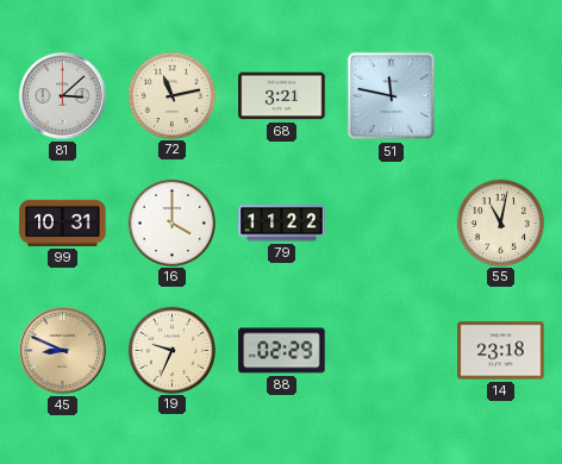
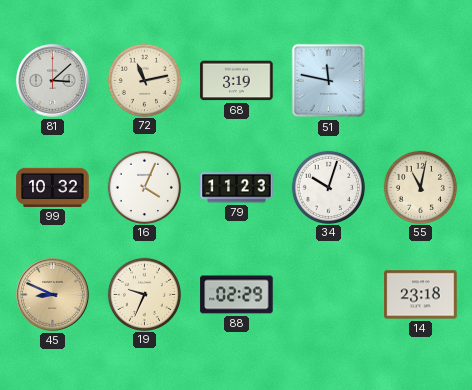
68: 3:21 -> 3:19
99: 10:31 -> 10:32
16: 4:00 -> 4:04
79: 11:22 -> 11:23
34: none -> 10:03
